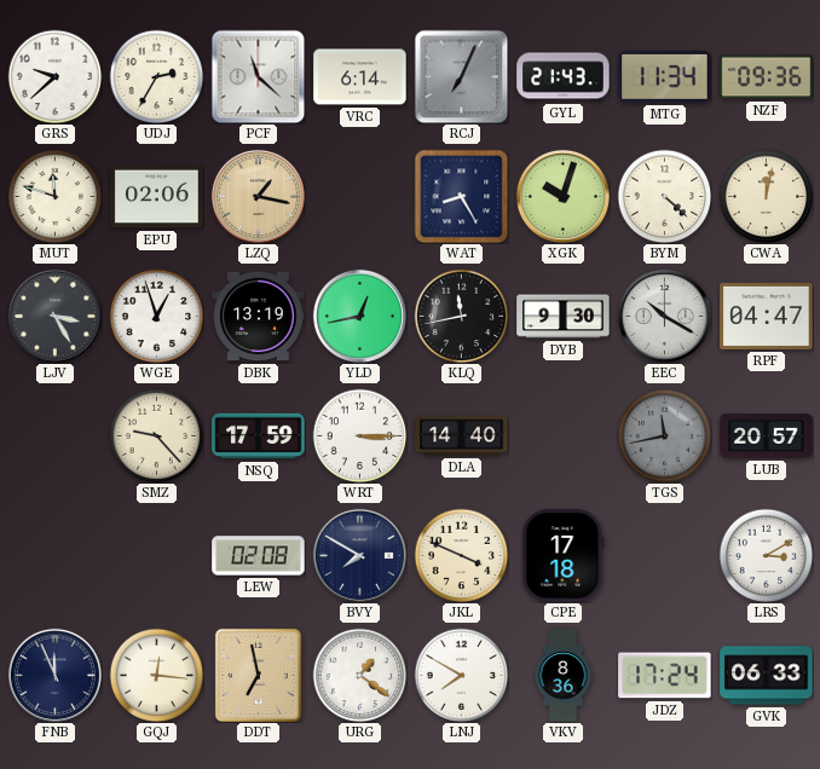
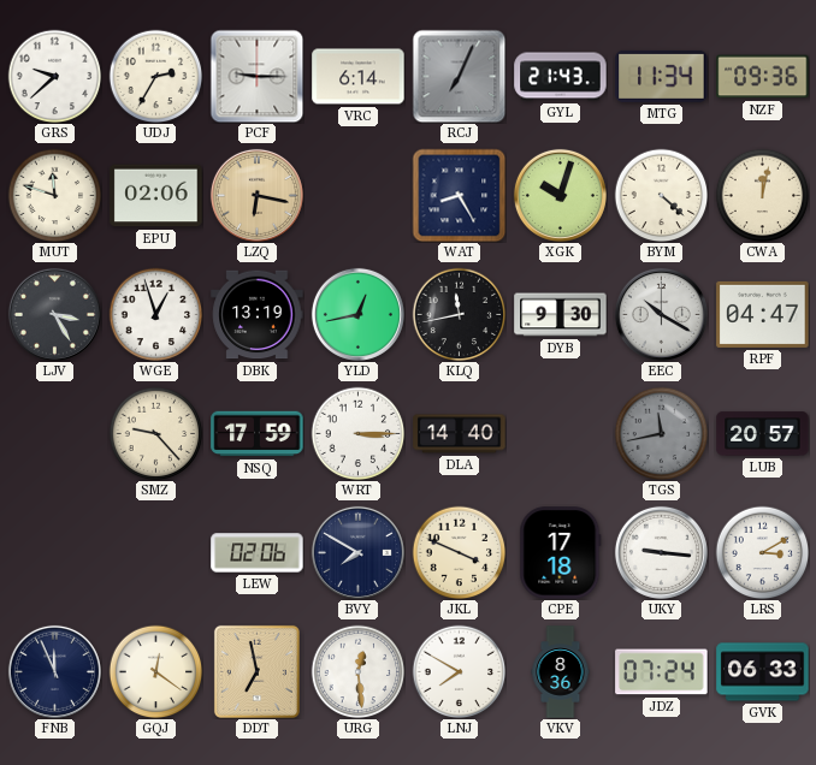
PCF: 11:22 -> 9:15
LZQ: 1:17 -> 6:17
LEW: 02:08 -> 02:06
UKY: none -> 9:16
GQJ: 12:16 -> 12:21
URG: 1:21 -> 12:29
JDZ: 17:24 -> 07:24
